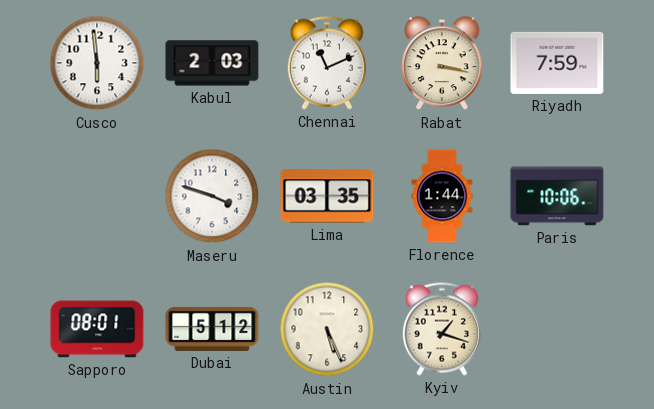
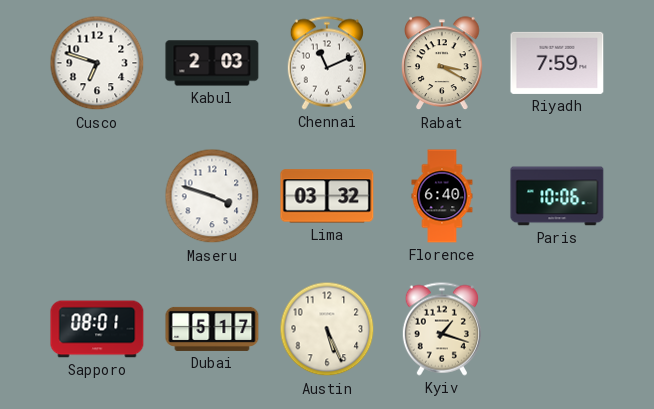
Cusco: 5:59 -> 6:48
Rabat: 3:17 -> 3:20
Lima: 03:35 -> 03:32
Florence: 1:44 -> 6:40
Dubai: 5:12 -> 5:17
